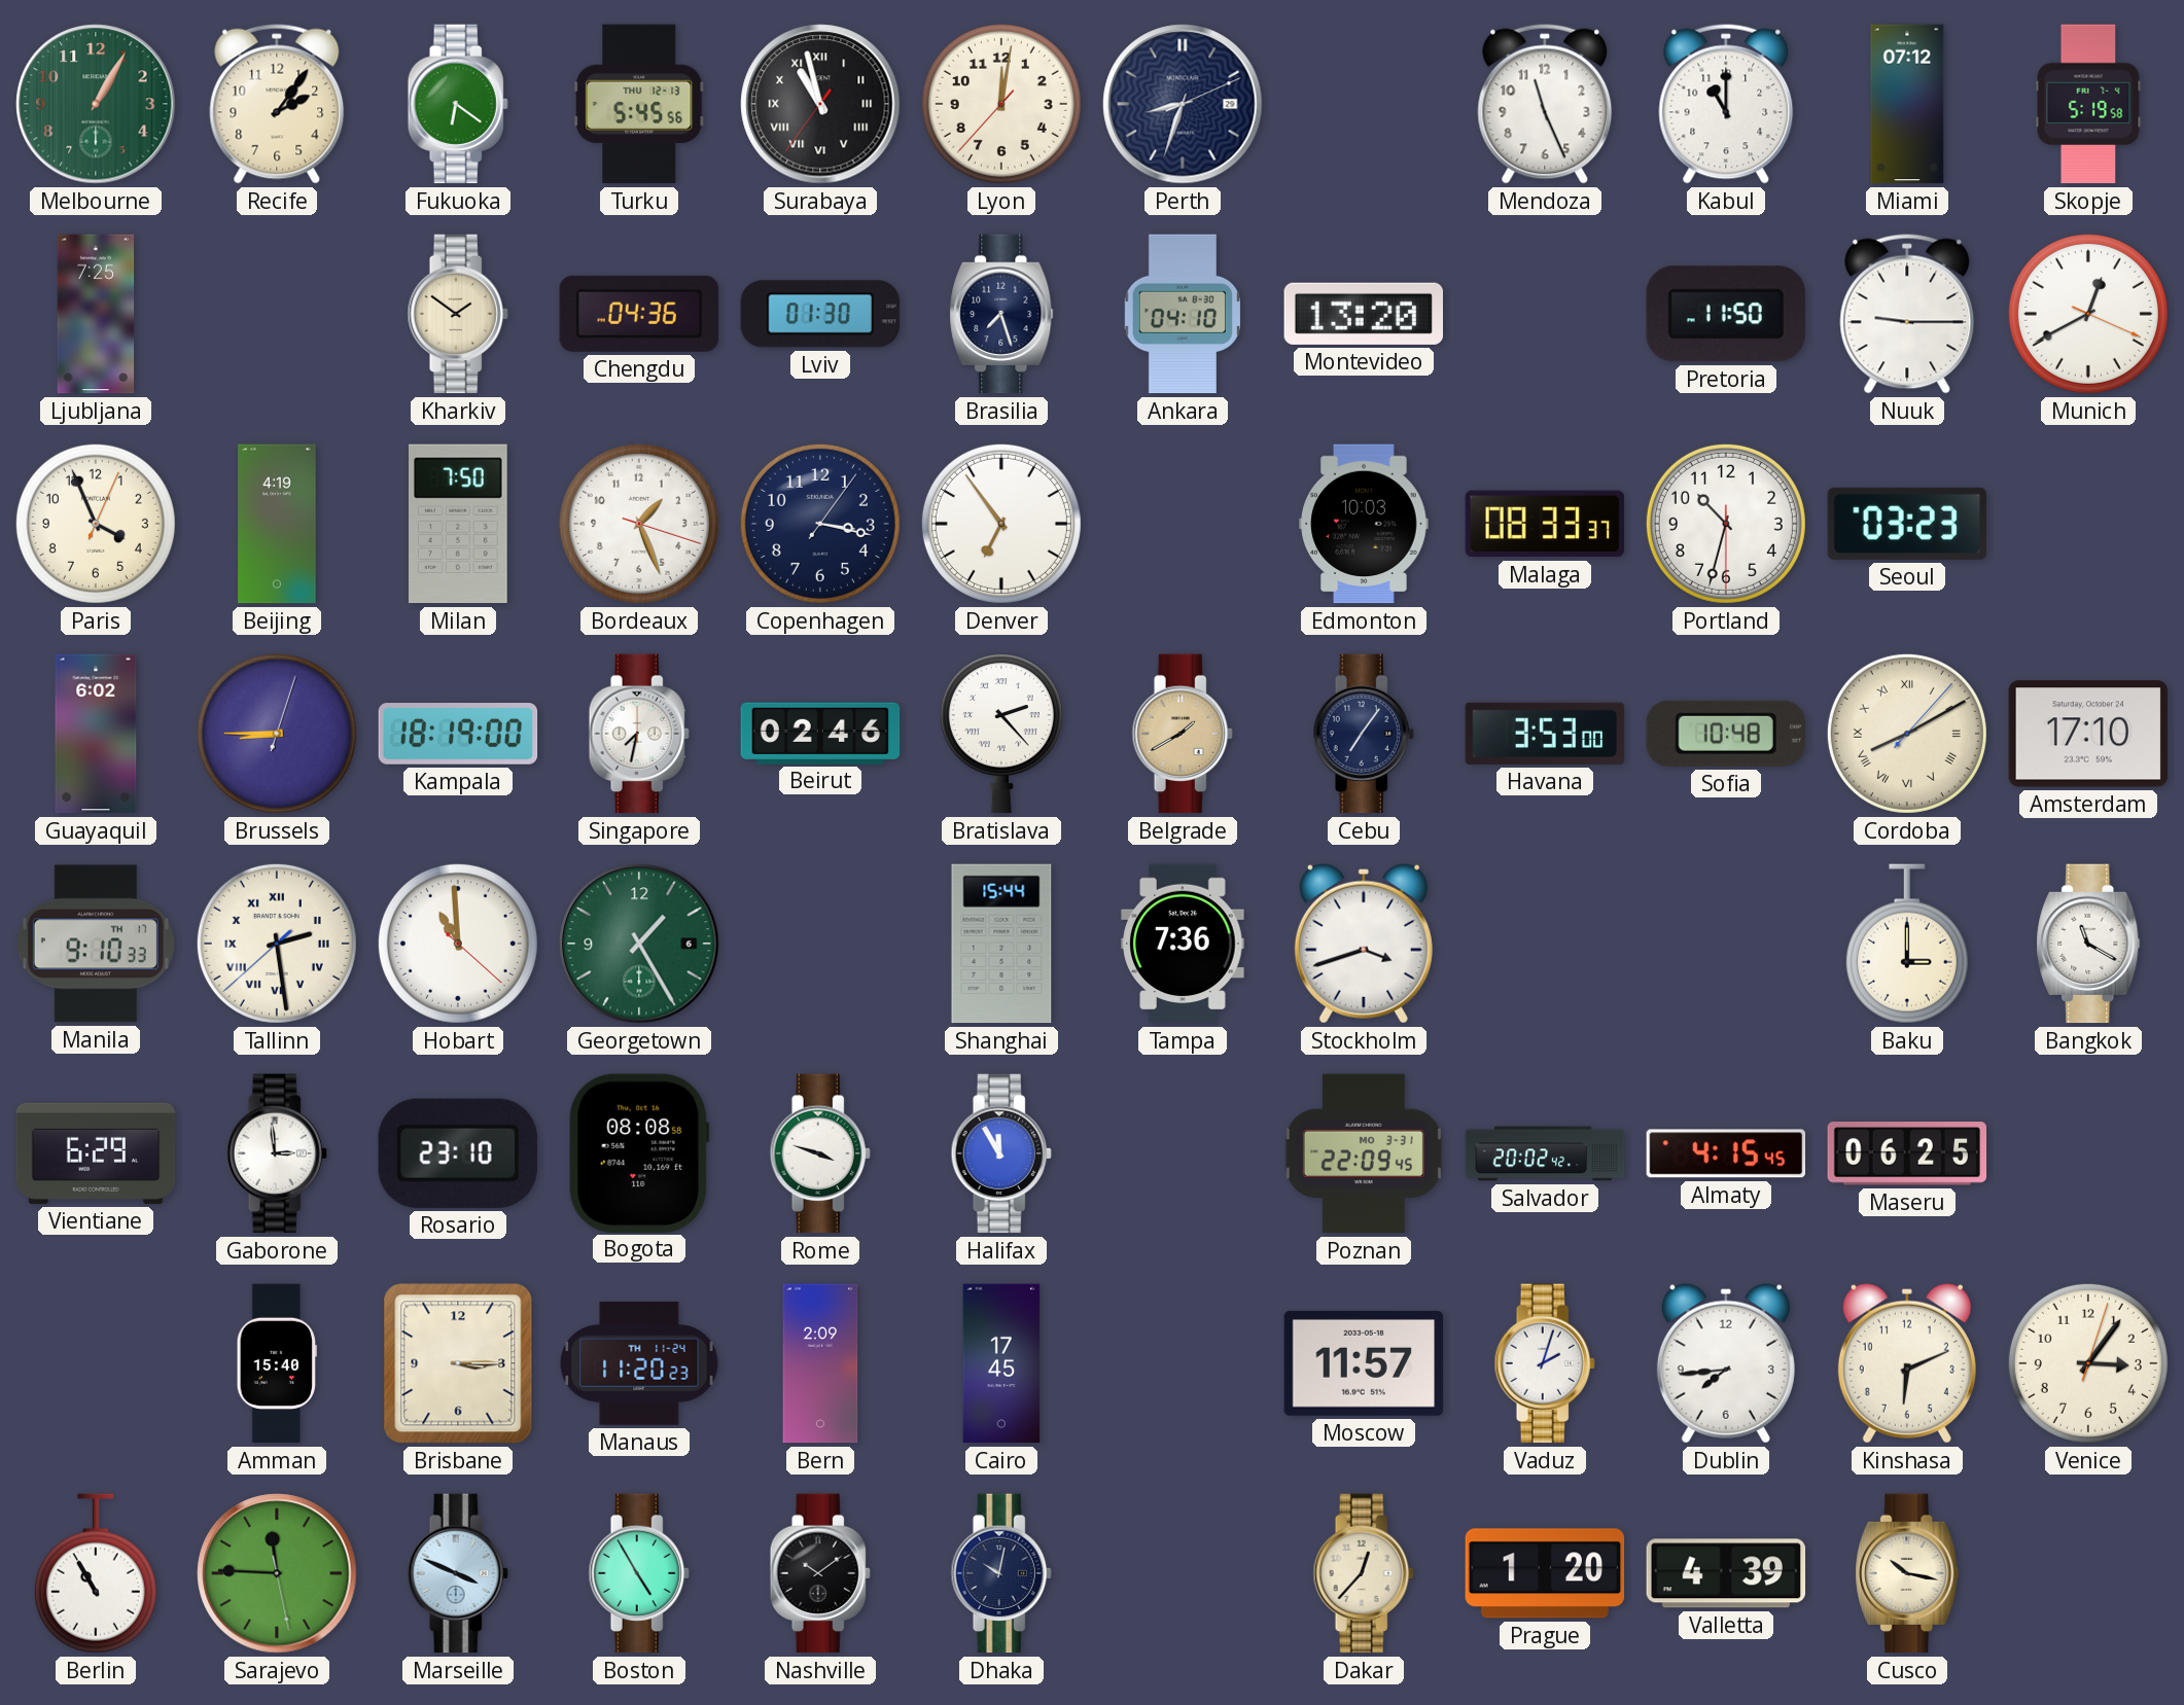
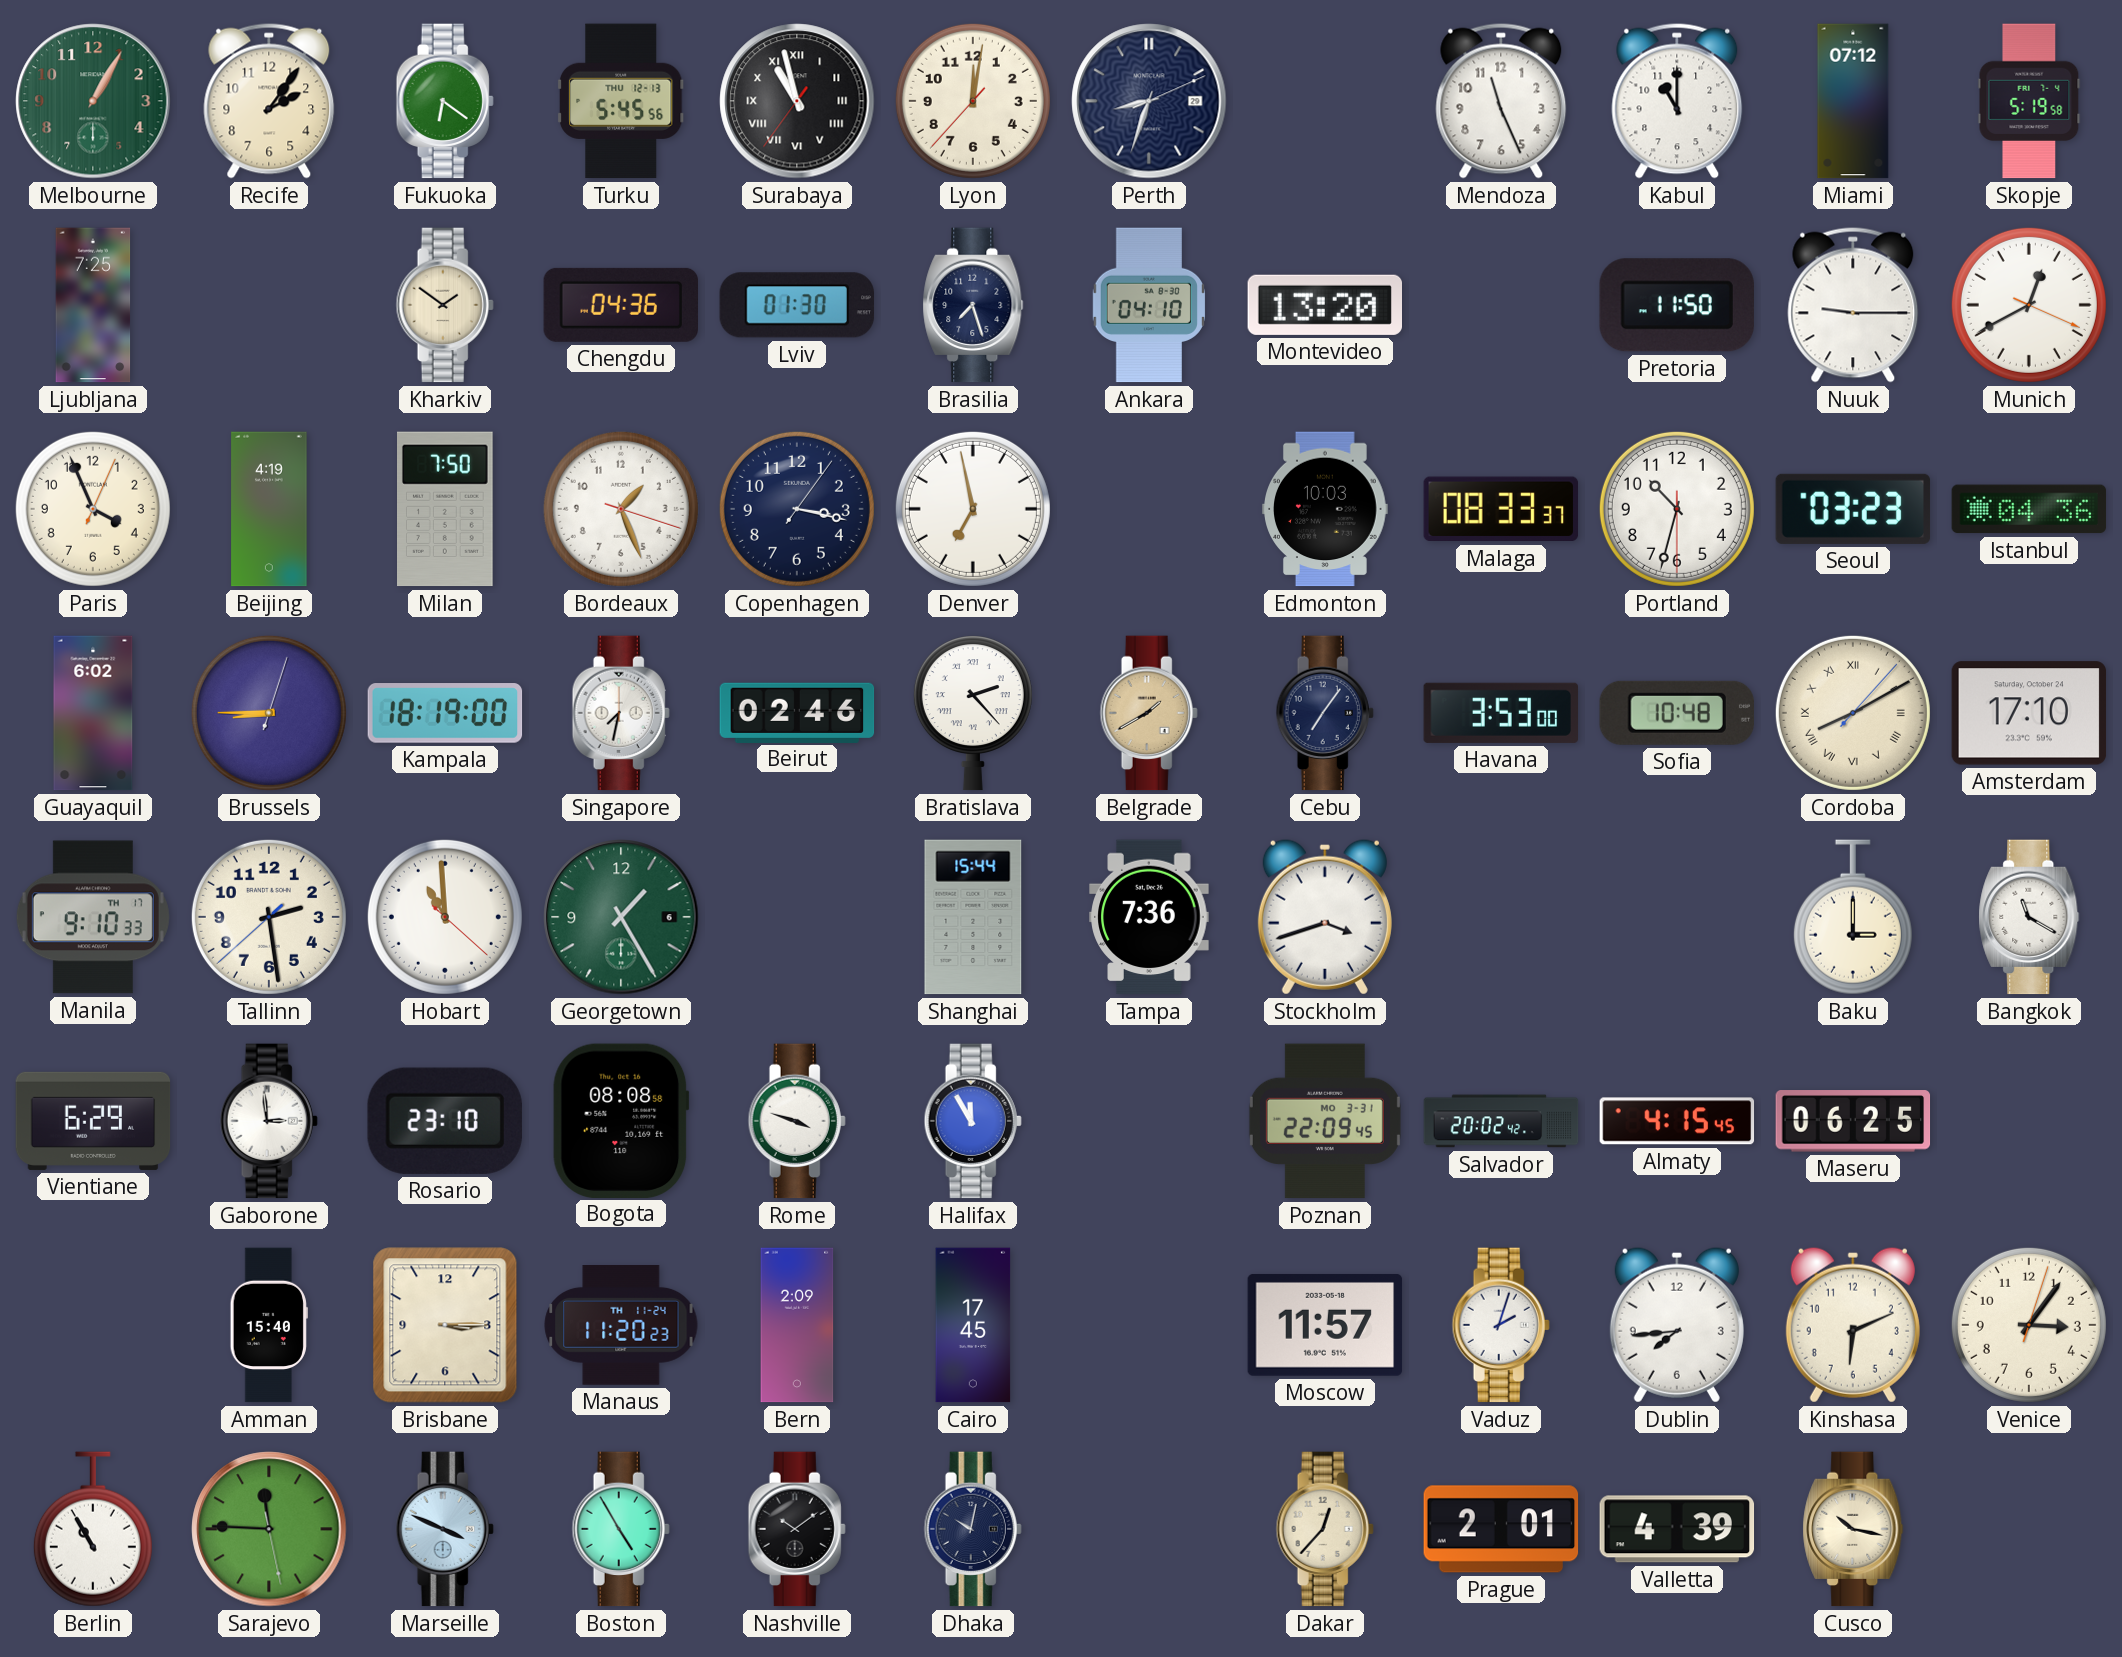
Denver: 6:54 -> 6:58
Istanbul: none -> 04:36
Tallinn numerals: Roman -> Arabic
Prague: 1:20 -> 2:01
